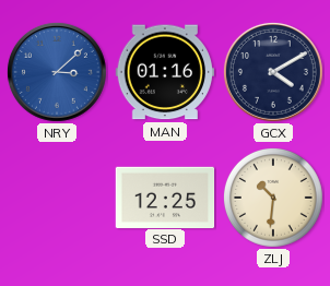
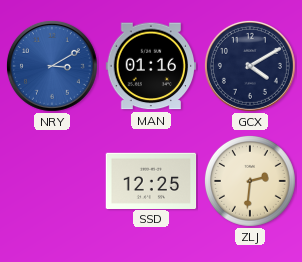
NRY: 3:08 -> 3:10
ZLJ: 10:31 -> 2:31
